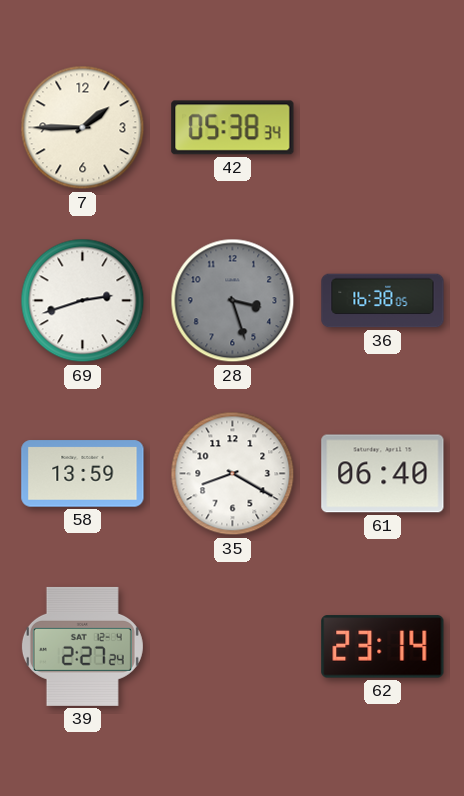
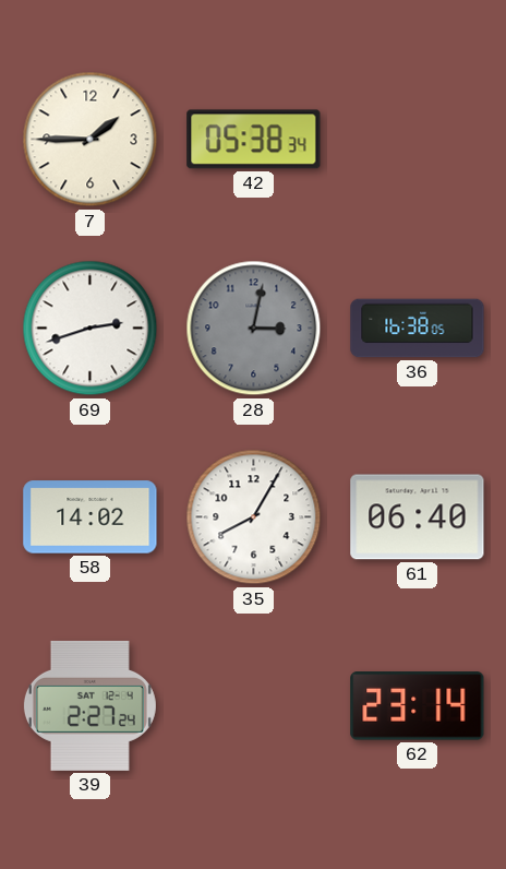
28: 3:27 -> 3:02
58: 13:59 -> 14:02
35: 8:20 -> 8:05
